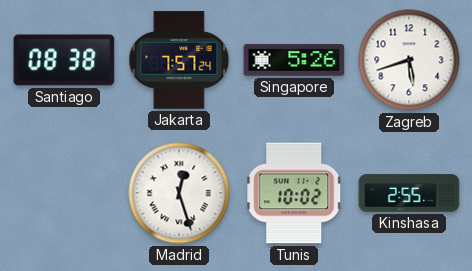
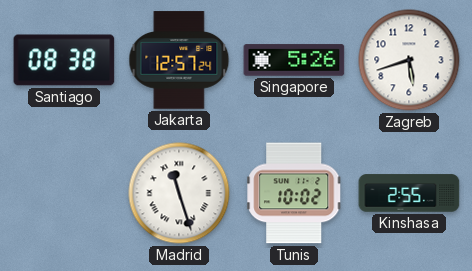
Jakarta: 7:57 -> 12:57
Madrid: 12:27 -> 11:27
